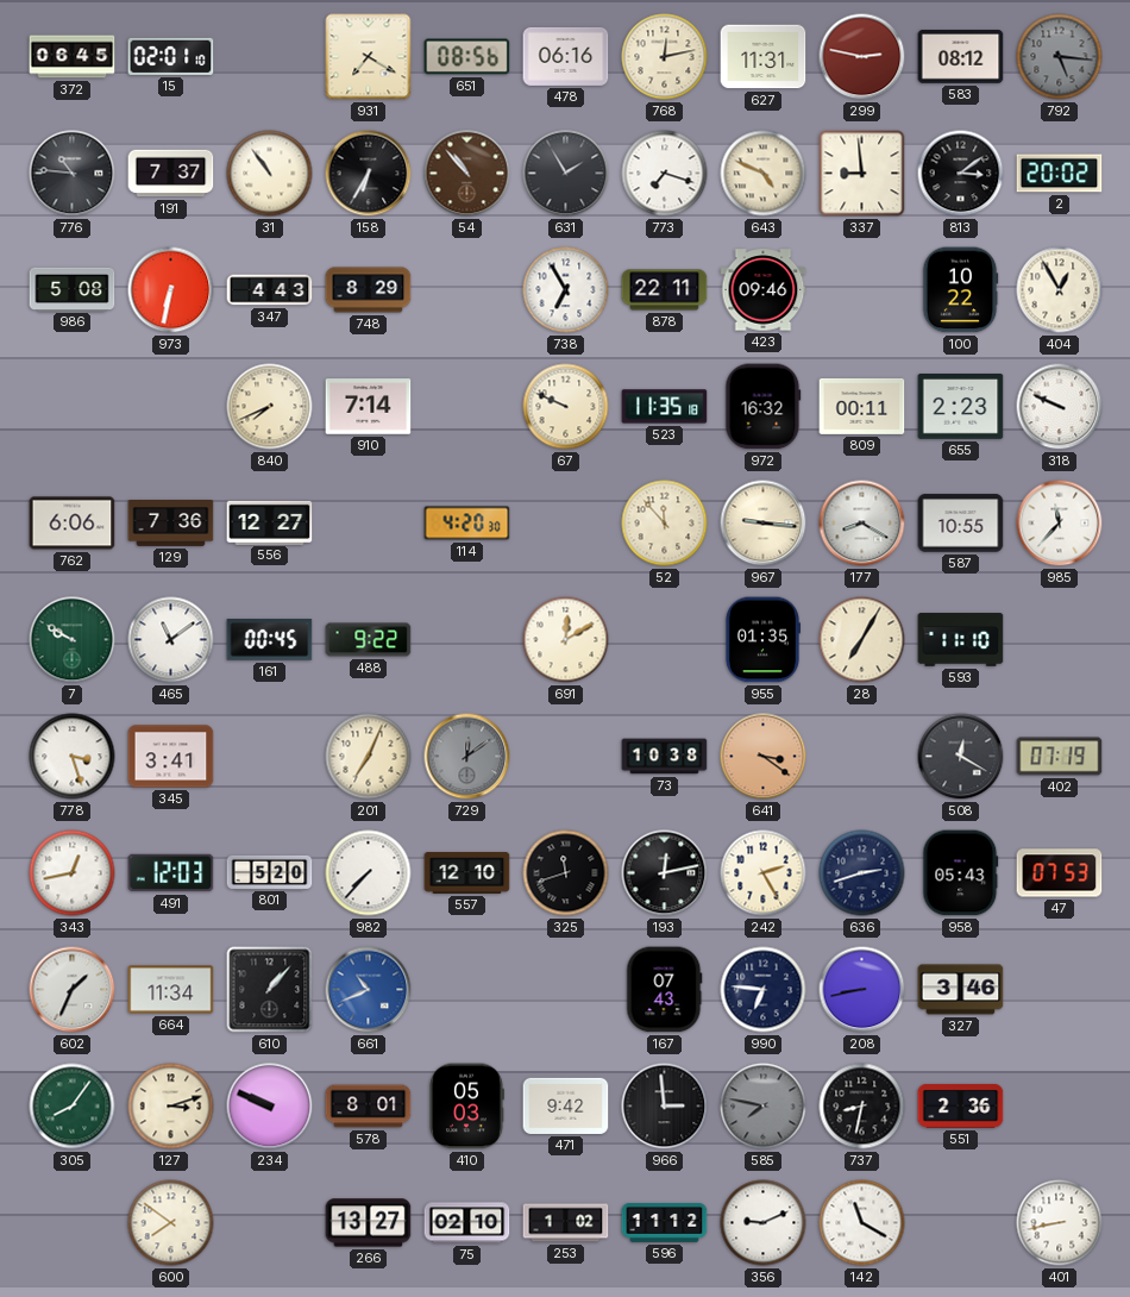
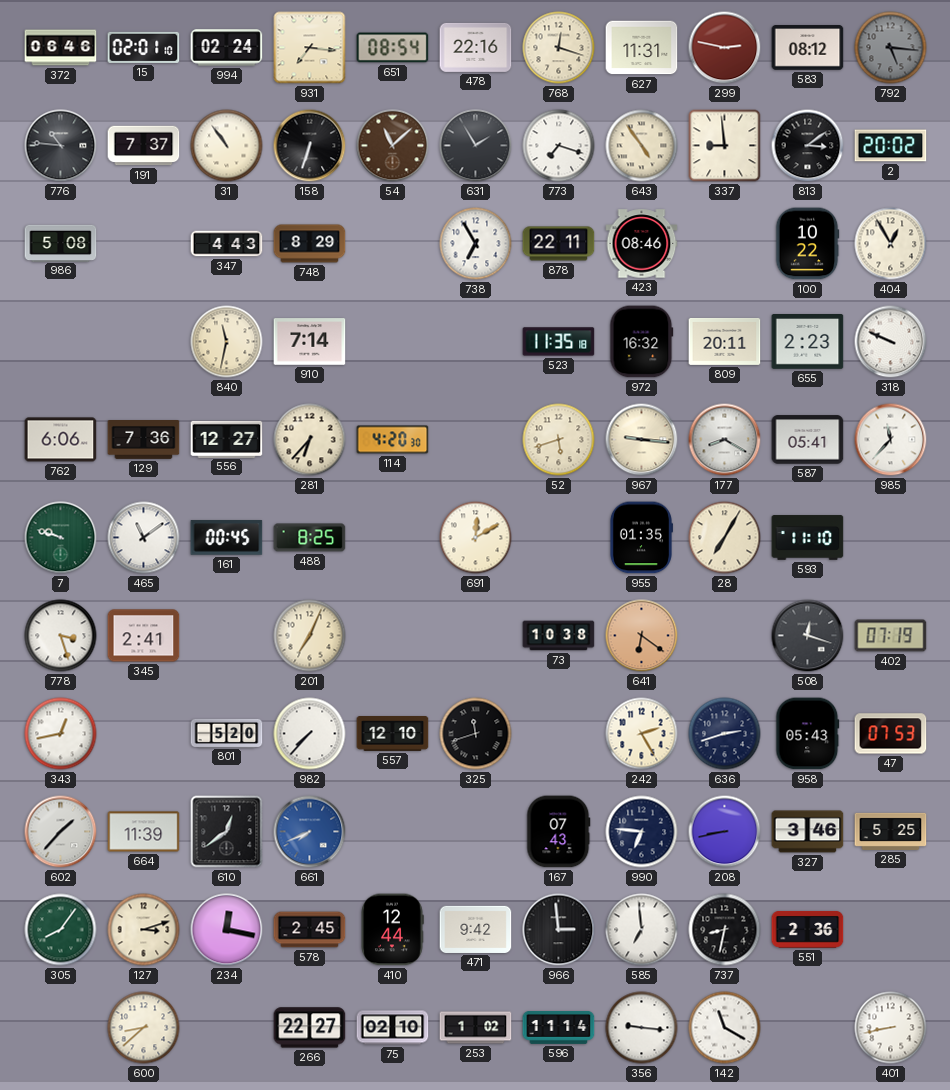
372: 06:45 -> 06:46
994: none -> 02:24
931: 7:20 -> 7:16
651: 08:56 -> 08:54
478: 06:16 -> 22:16
768: 12:13 -> 12:18
158: 6:35 -> 6:33
54: 10:53 -> 11:08
643: 4:49 -> 4:54
973: 6:32 -> none
423: 09:46 -> 08:46
840: 7:41 -> 11:32
67: 9:49 -> none
809: 00:11 -> 20:11
281: none -> 6:37
52: 11:53 -> 5:42
587: 10:55 -> 05:41
7: 9:50 -> 9:48
488: 9:22 -> 8:25
345: 3:41 -> 2:41
729: 12:09 -> none
641: 3:21 -> 6:21
508: 12:20 -> 12:18
491: 12:03 -> none
193: 12:13 -> none
602: 1:34 -> 1:37
664: 11:34 -> 11:39
610: 1:07 -> 12:39
661: 10:41 -> 7:41
285: none -> 5:25
234: 9:49 -> 12:17
578: 8:01 -> 2:45
410: 05:03 -> 12:44
585: 7:47 -> 6:59
585 dial: grey -> white
600: 7:51 -> 8:38
266: 13:27 -> 22:27
596: 11:12 -> 11:14
356: 9:11 -> 9:16
